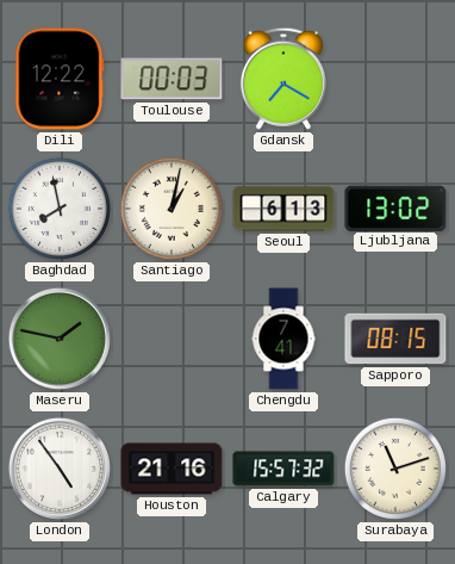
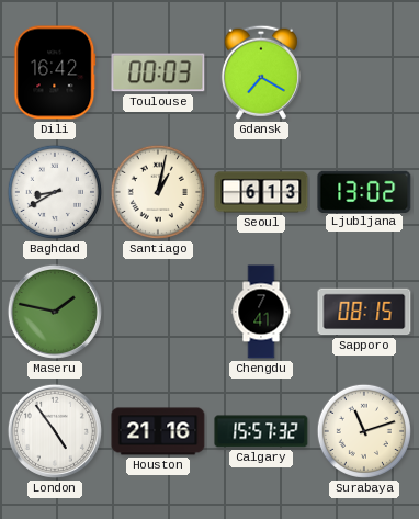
Dili: 12:22 -> 16:42
Baghdad: 7:58 -> 8:40
